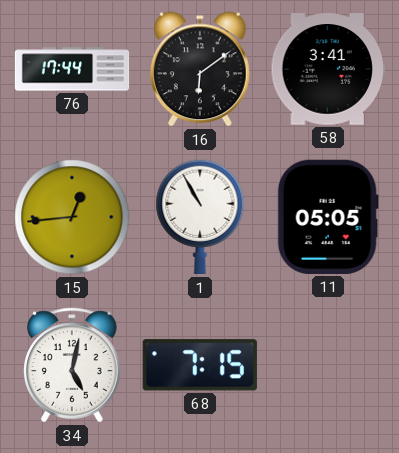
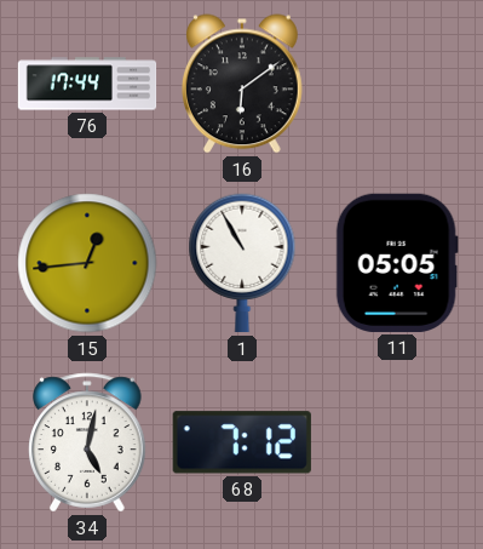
58: 3:41 -> none
68: 7:15 -> 7:12
